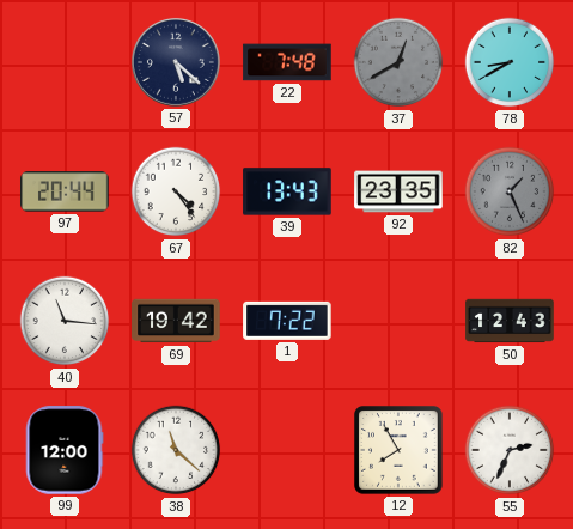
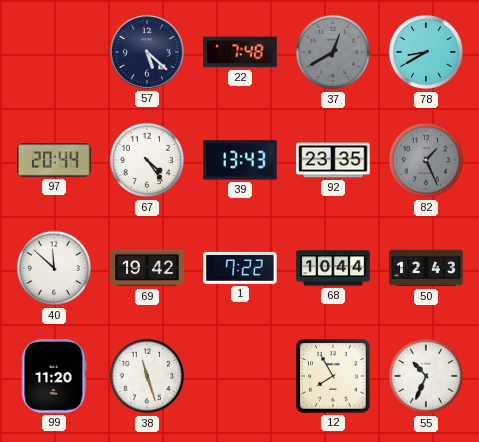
40: 11:16 -> 11:52
68: none -> 10:44
99: 12:00 -> 11:20
38: 11:22 -> 11:27
55: 2:34 -> 10:34
